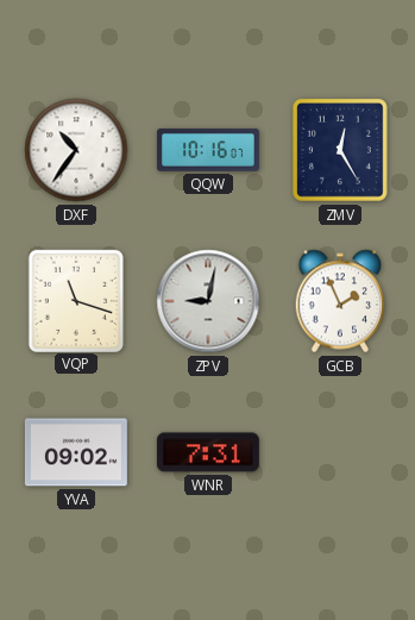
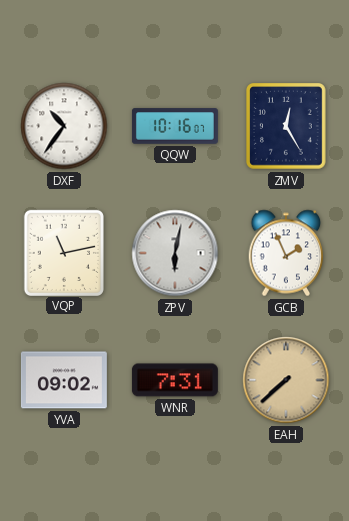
VQP: 11:18 -> 11:13
ZPV: 9:02 -> 6:02
EAH: none -> 7:38
